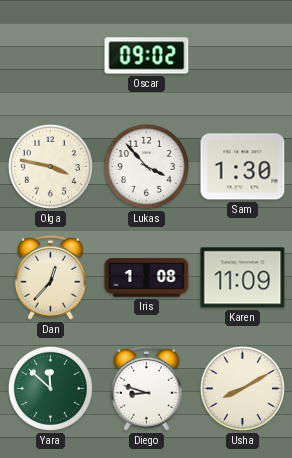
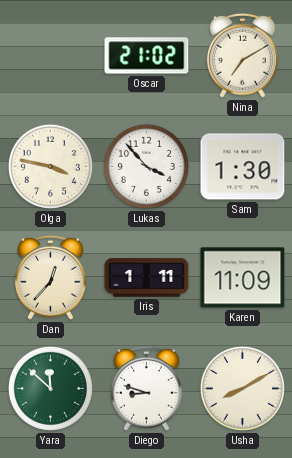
Oscar: 09:02 -> 21:02
Nina: none -> 7:10
Iris: 1:08 -> 1:11
